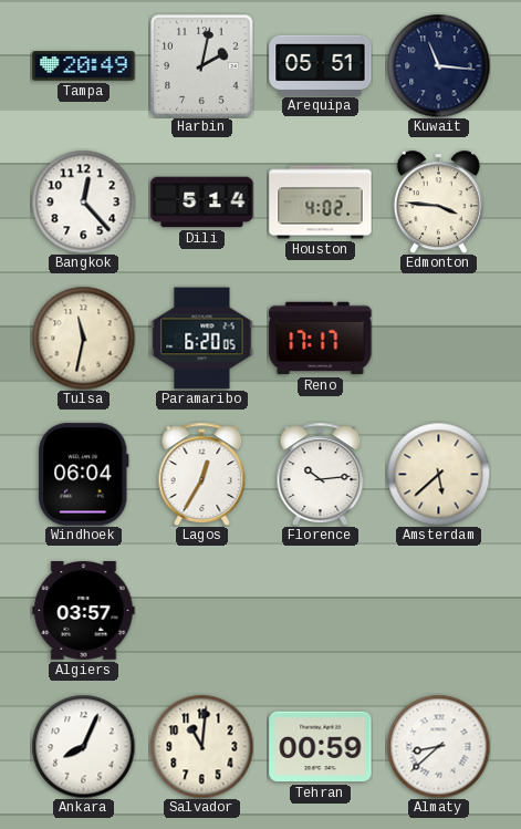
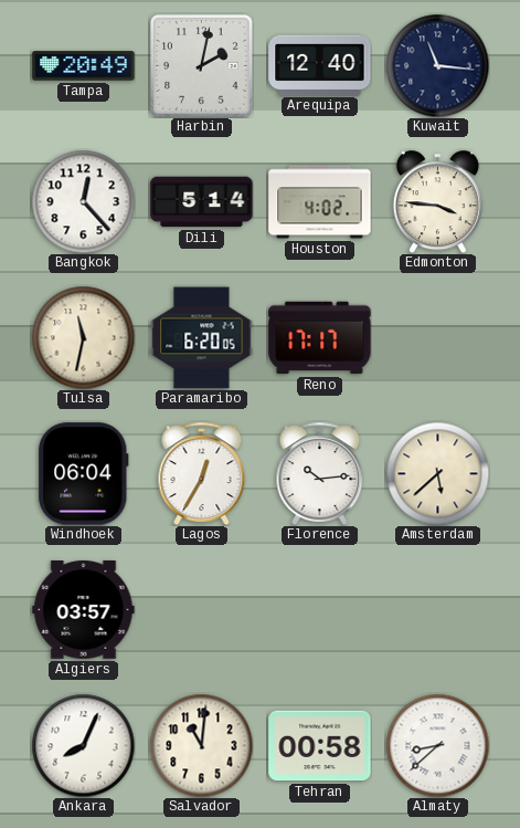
Arequipa: 05:51 -> 12:40
Tehran: 00:59 -> 00:58
